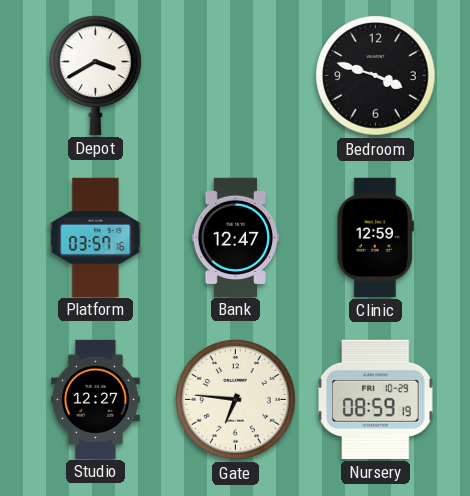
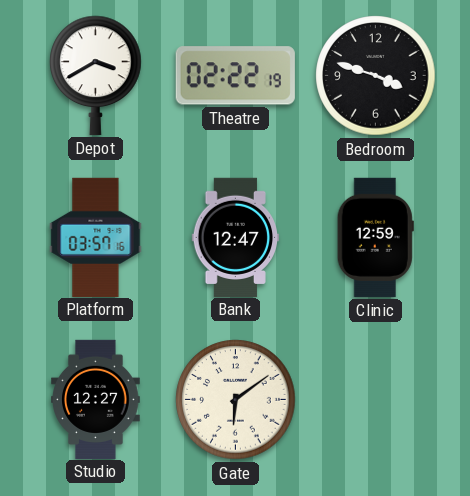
Theatre: none -> 02:22
Gate: 6:46 -> 6:09
Nursery: 08:59 -> none
